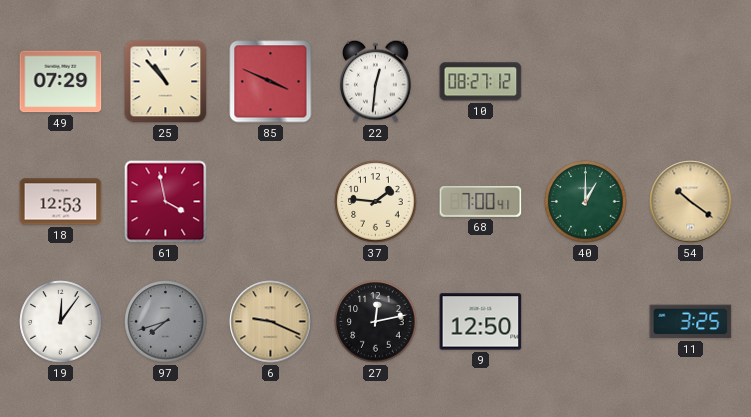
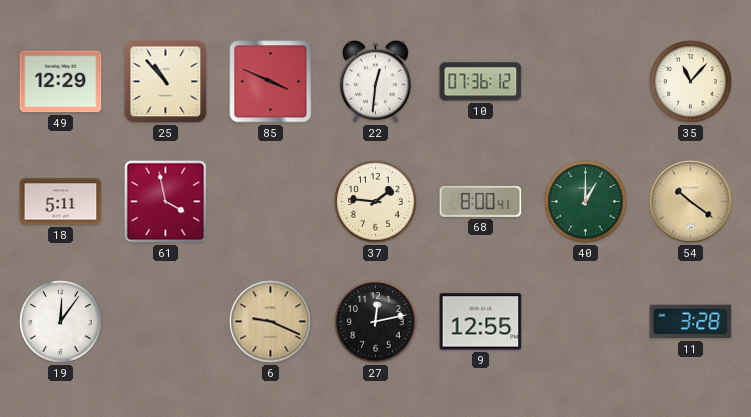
49: 07:29 -> 12:29
10: 08:27 -> 07:36
35: none -> 11:07
18: 12:53 -> 5:11
68: 7:00 -> 8:00
97: 7:42 -> none
9: 12:50 -> 12:55
11: 3:25 -> 3:28
